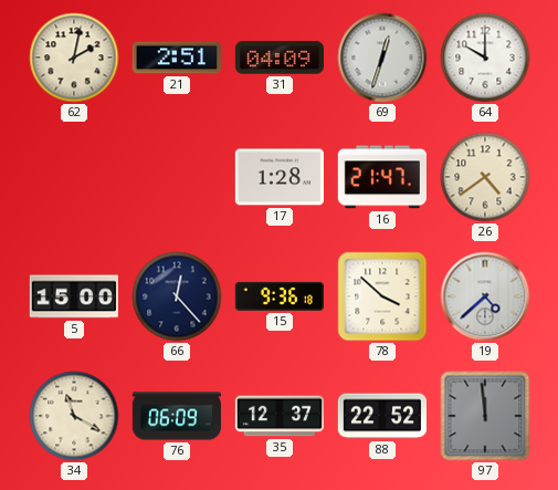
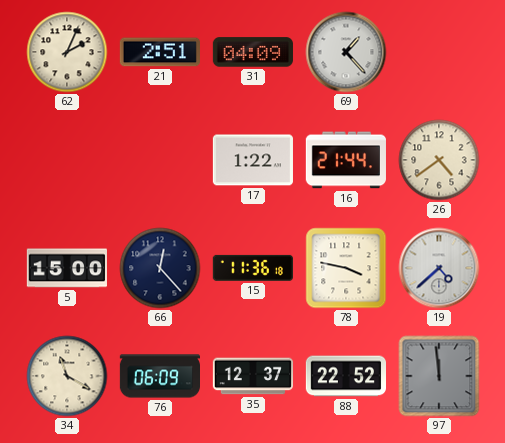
62: 2:02 -> 2:04
69: 12:33 -> 1:23
64: 10:00 -> none
17: 1:28 -> 1:22
16: 21:47 -> 21:44
15: 9:36 -> 11:36
78: 3:52 -> 3:47
